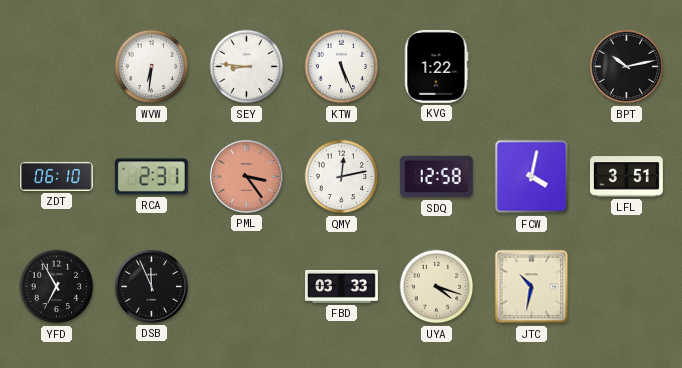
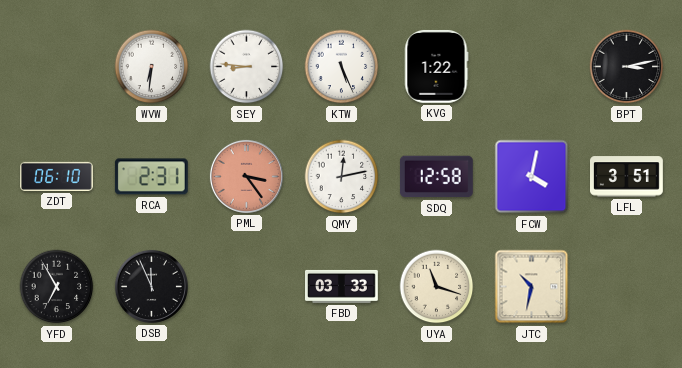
BPT: 10:13 -> 3:13
UYA: 4:18 -> 11:18
